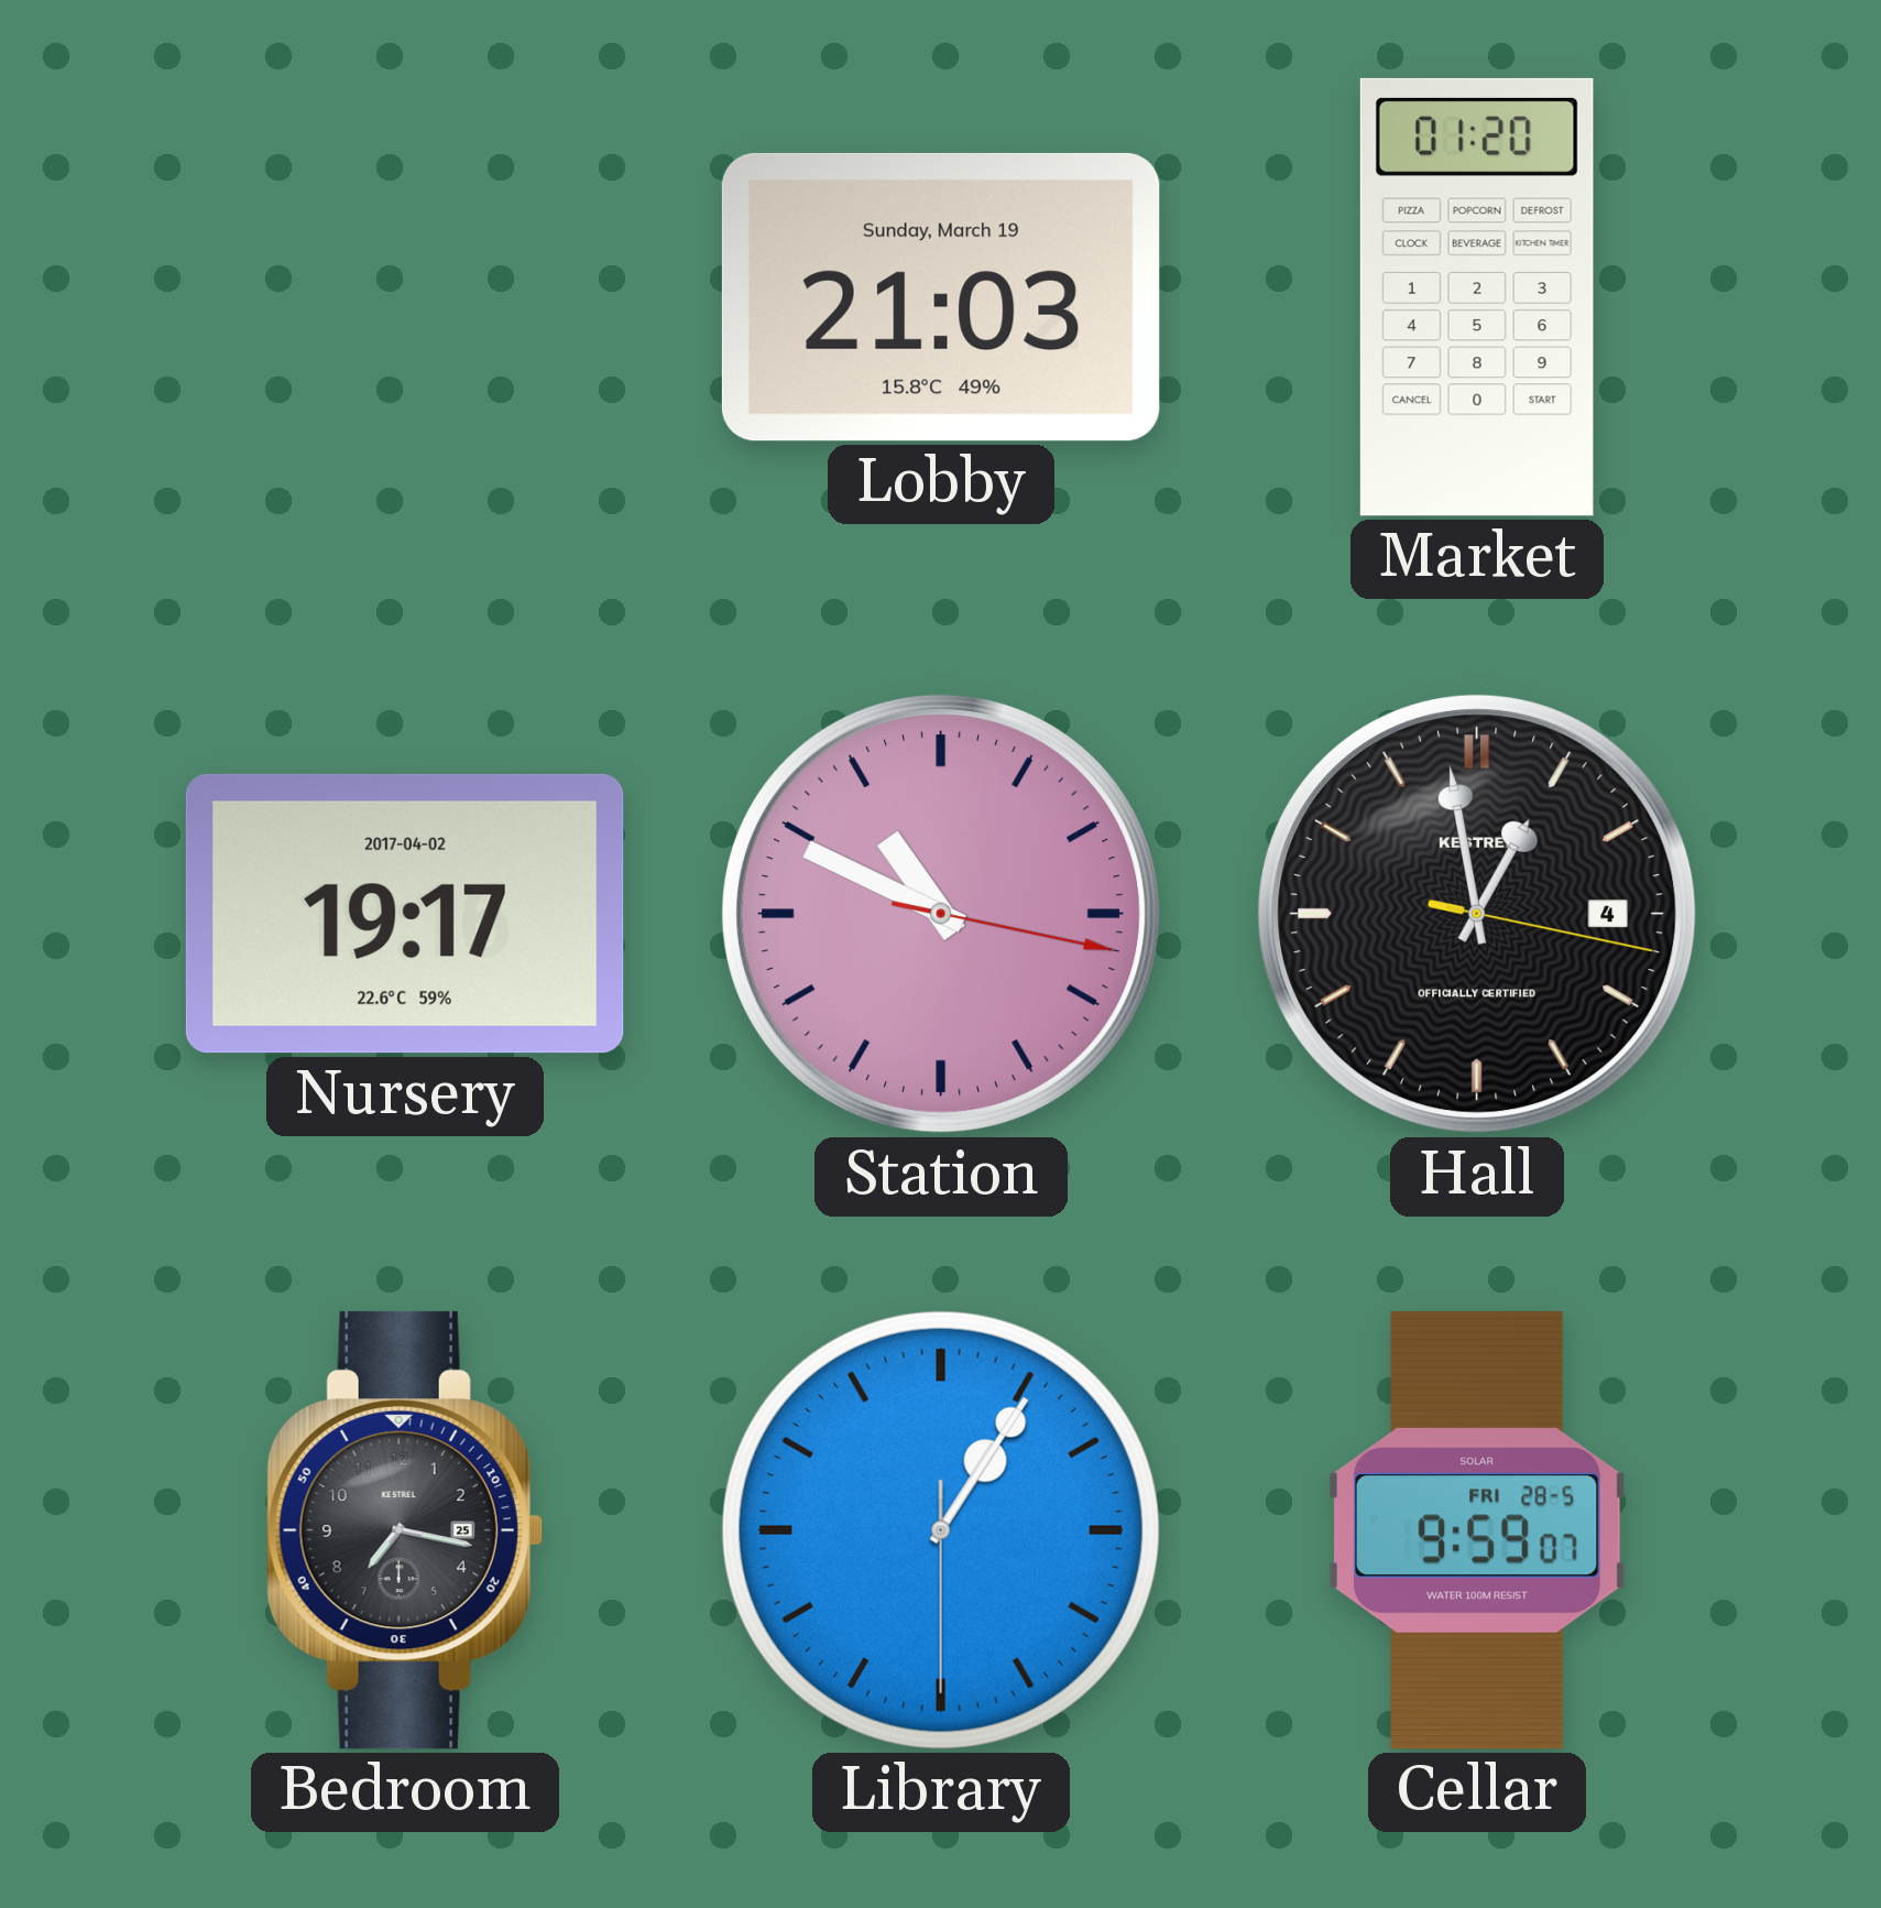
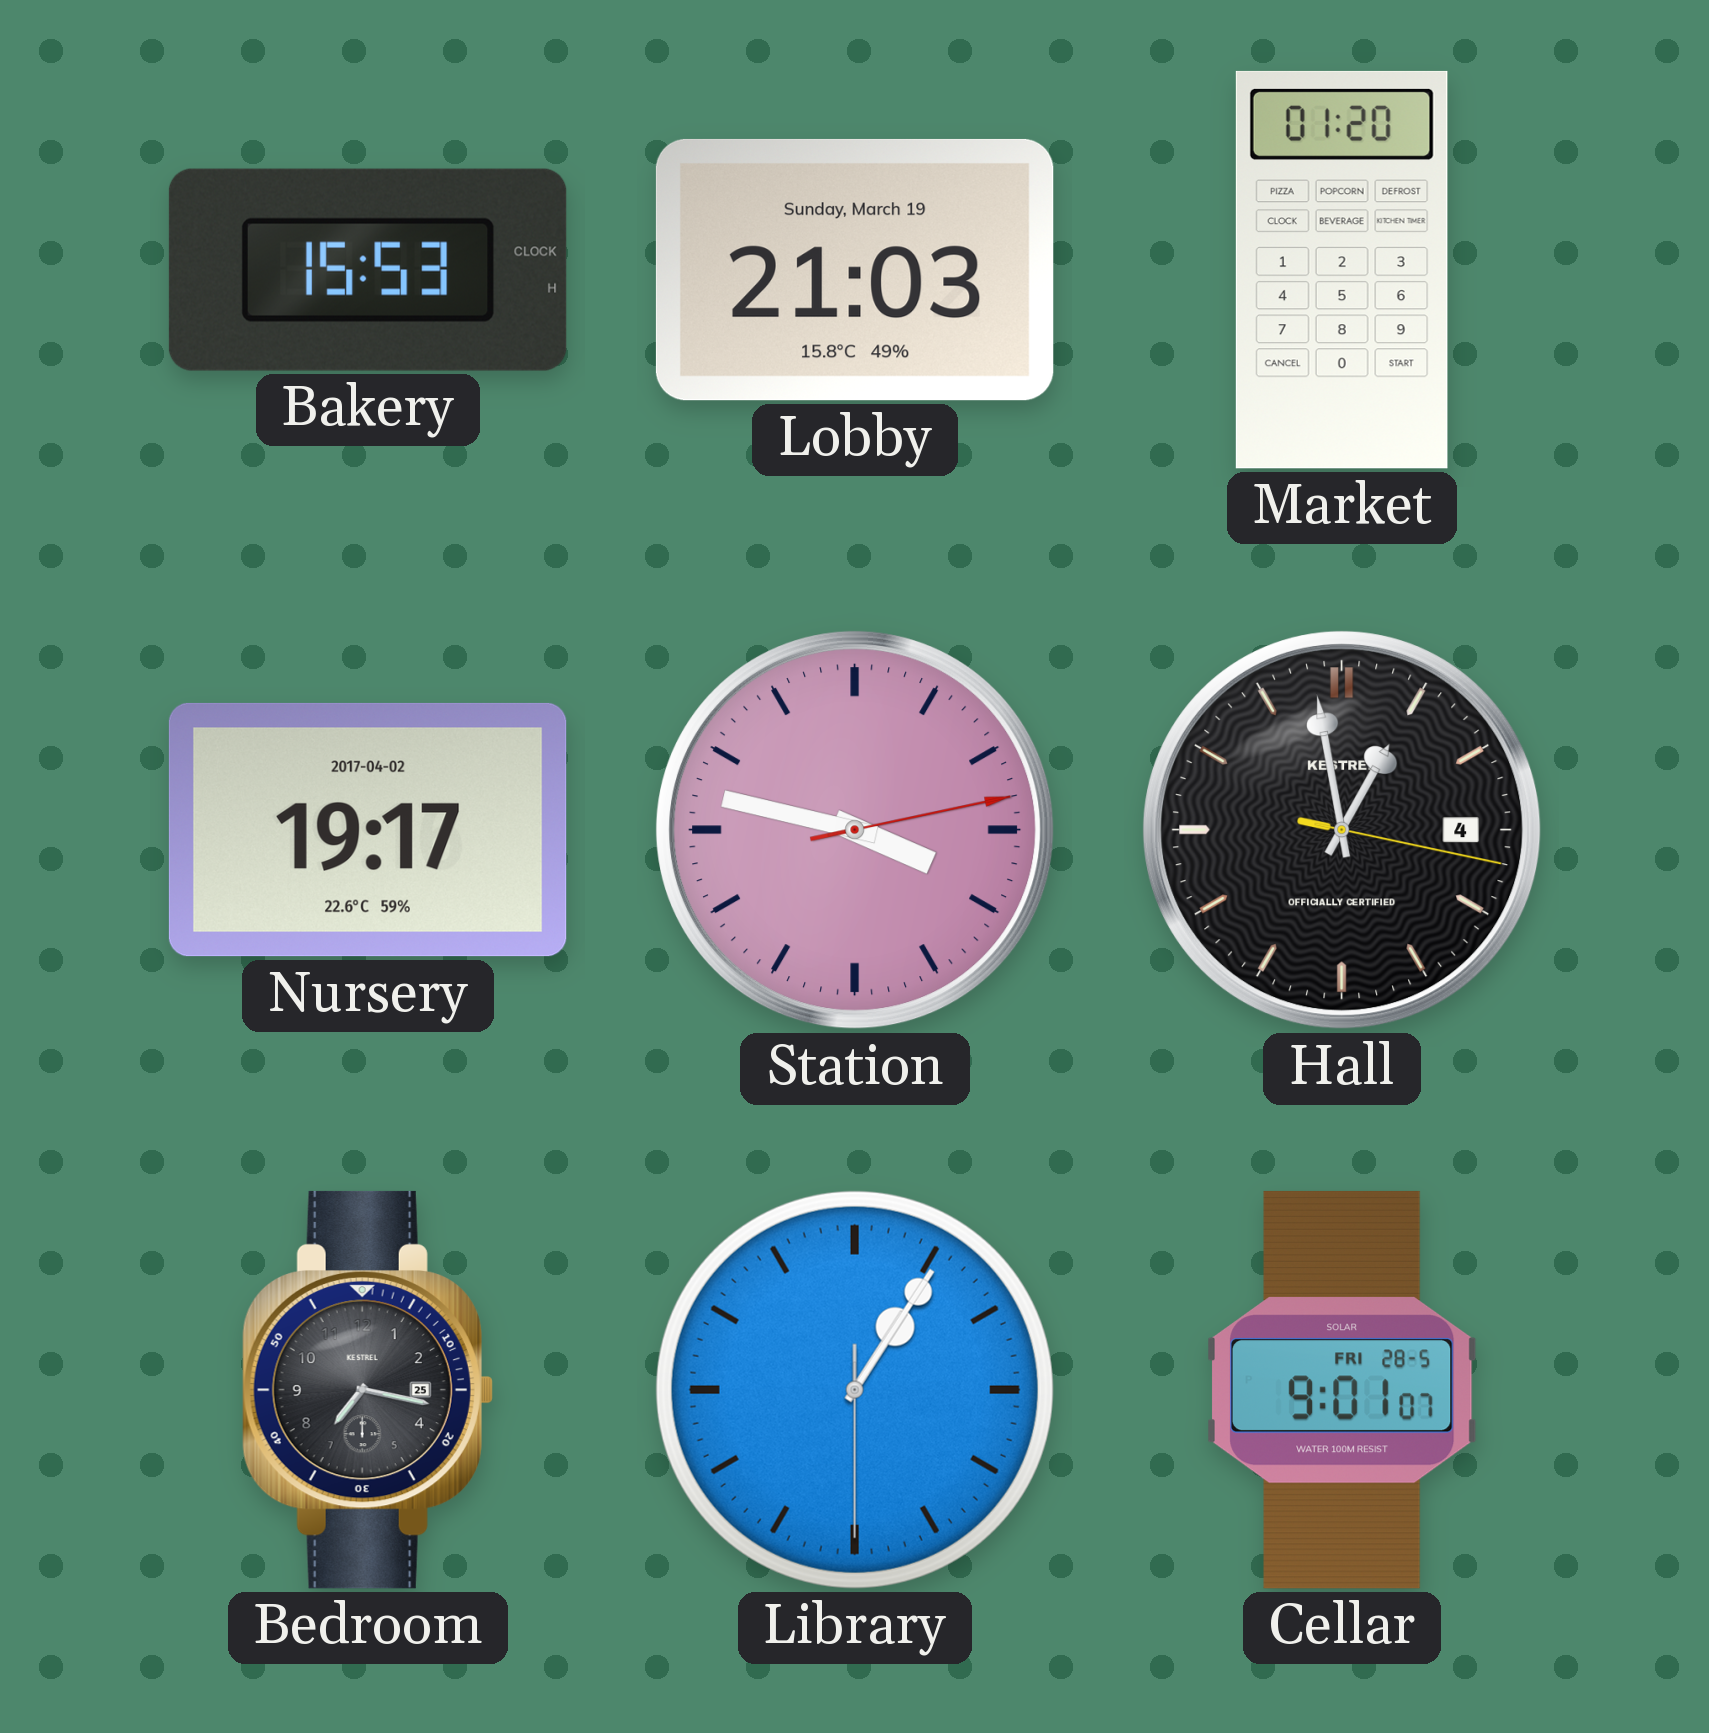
Bakery: none -> 15:53
Station: 10:49 -> 3:47
Cellar: 9:59 -> 9:01
